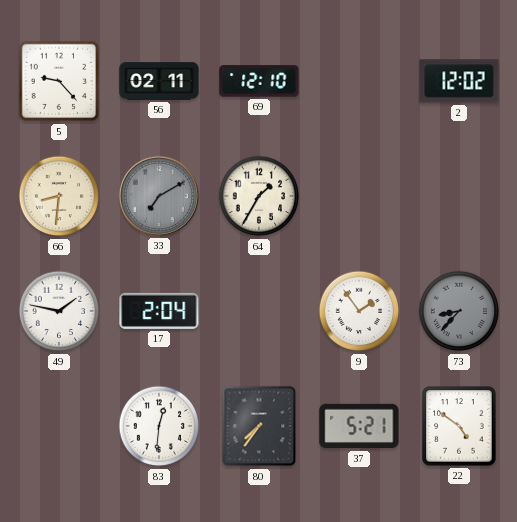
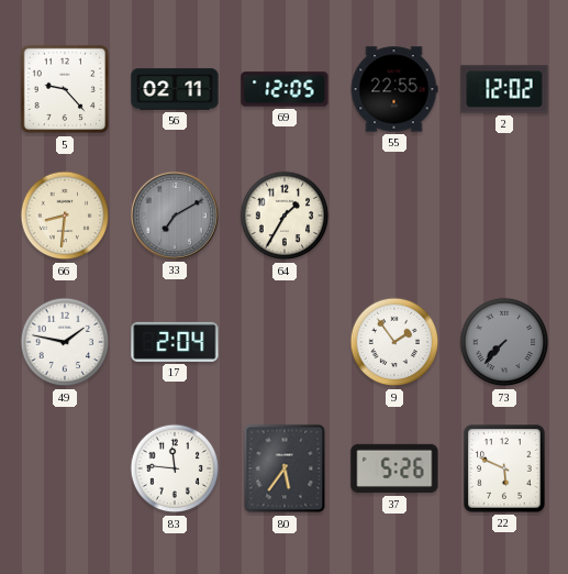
69: 12:10 -> 12:05
55: none -> 22:55
73: 8:37 -> 7:37
83: 12:31 -> 11:46
80: 7:36 -> 5:36
37: 5:21 -> 5:26
22: 4:51 -> 5:49
